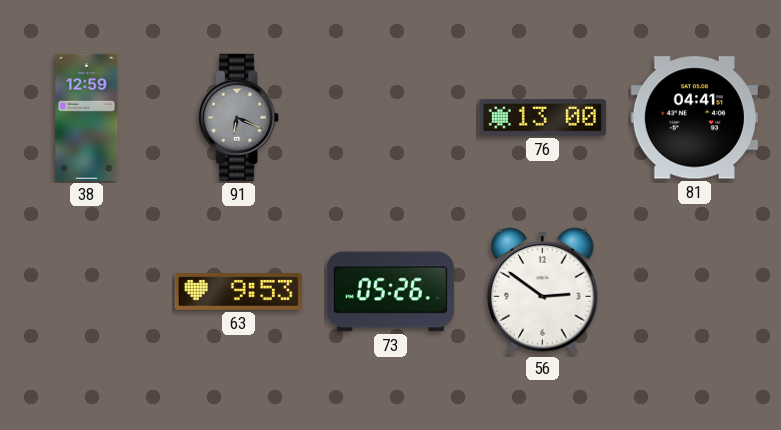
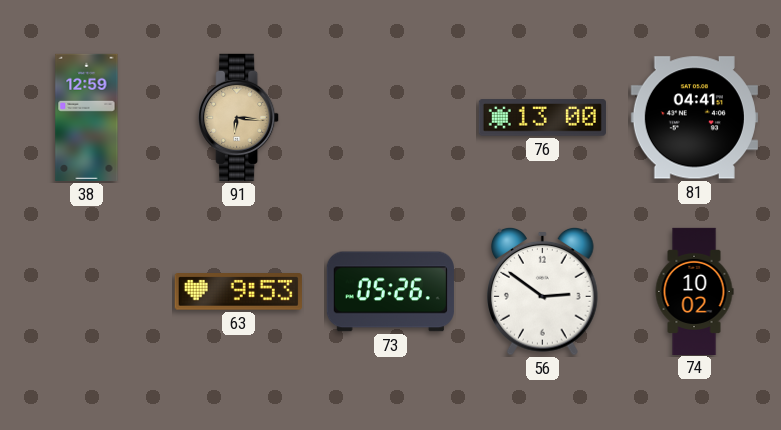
91: 6:19 -> 6:16
91 dial: grey -> champagne
74: none -> 10:02
